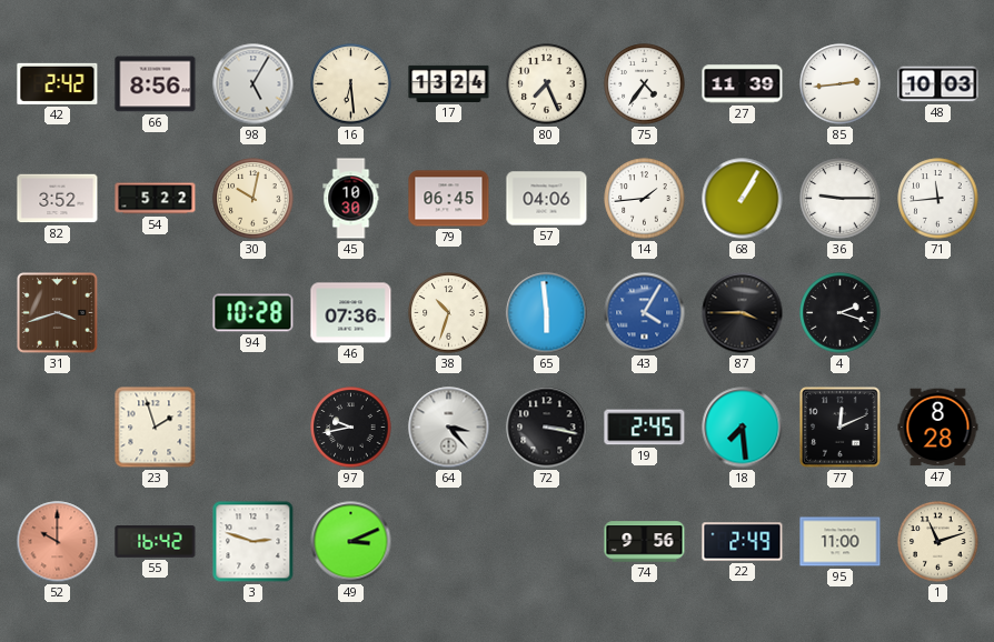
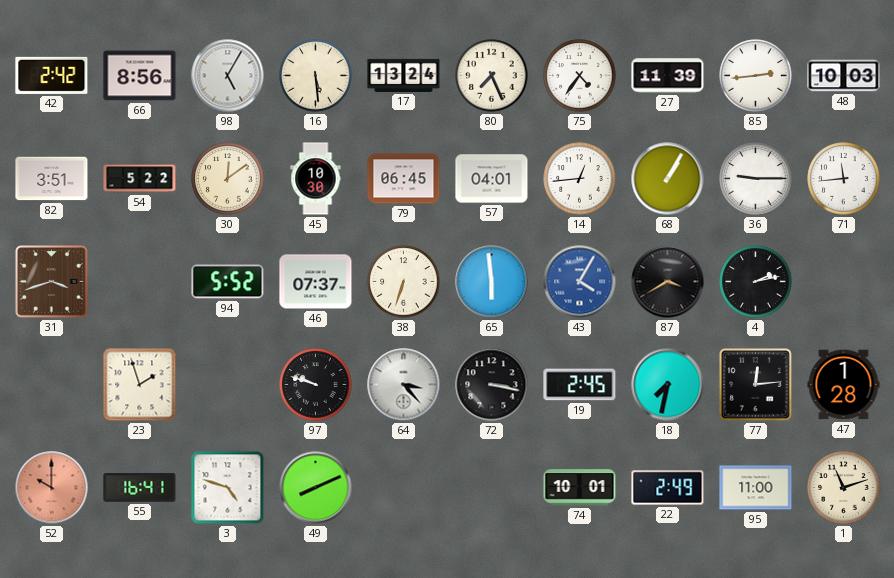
16: 6:29 -> 5:29
82: 3:52 -> 3:51
30: 10:02 -> 12:09
57: 04:06 -> 04:01
14: 1:44 -> 12:44
94: 10:28 -> 5:52
46: 07:36 -> 07:37
38: 10:33 -> 6:33
87: 3:45 -> 3:40
4: 2:18 -> 2:13
97: 9:43 -> 9:48
18: 7:29 -> 7:32
77: 12:11 -> 12:14
47: 8:28 -> 1:28
55: 16:42 -> 16:41
3: 2:48 -> 4:48
49: 3:11 -> 8:11
74: 9:56 -> 10:01
